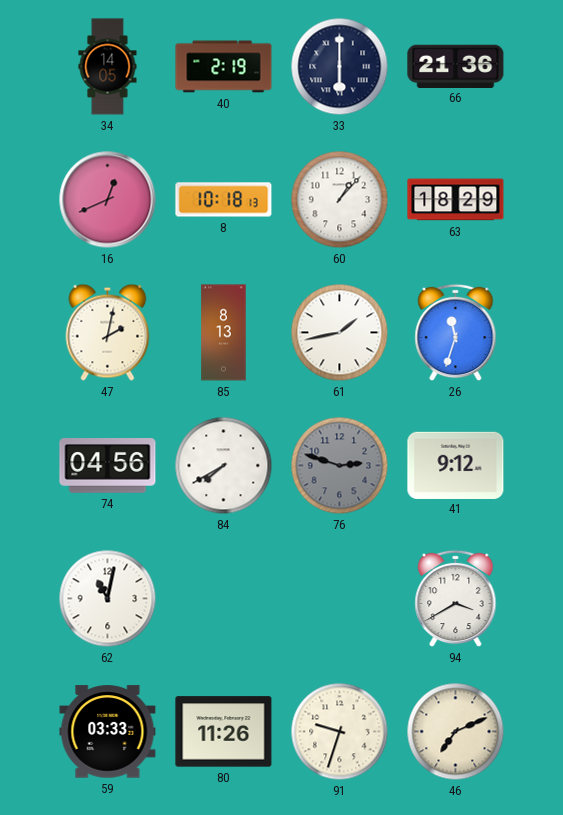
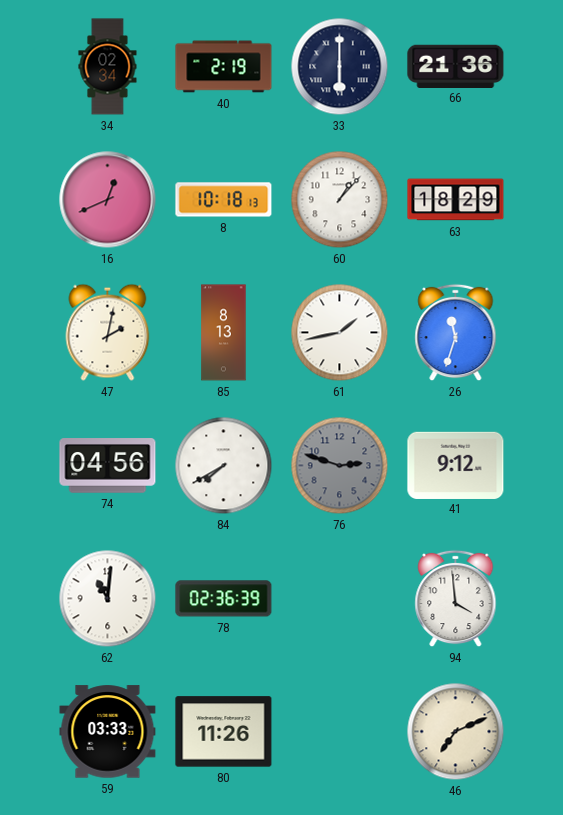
34: 14:05 -> 02:34
62: 11:02 -> 11:01
78: none -> 02:36
94: 3:40 -> 3:59
91: 9:33 -> none
